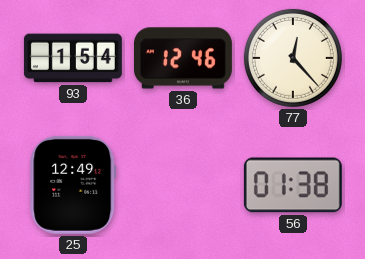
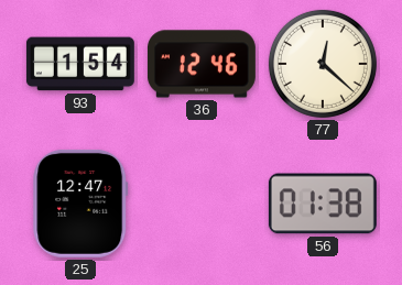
77: 12:23 -> 12:22
25: 12:49 -> 12:47
